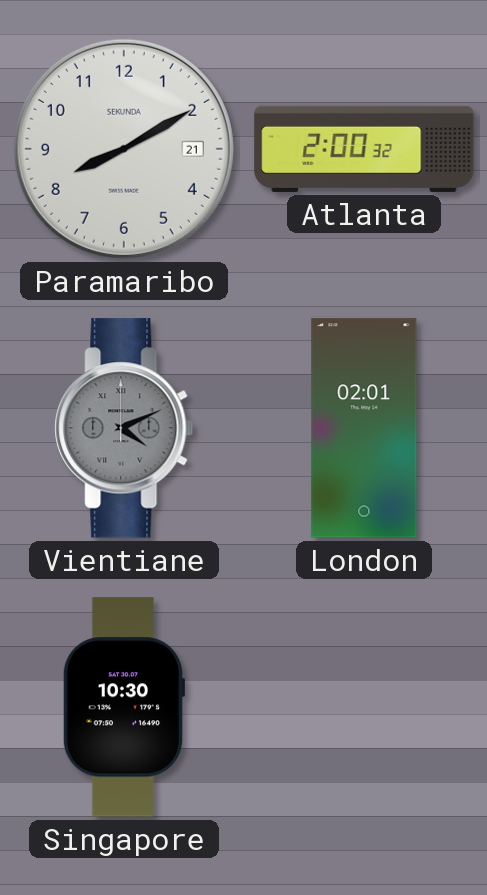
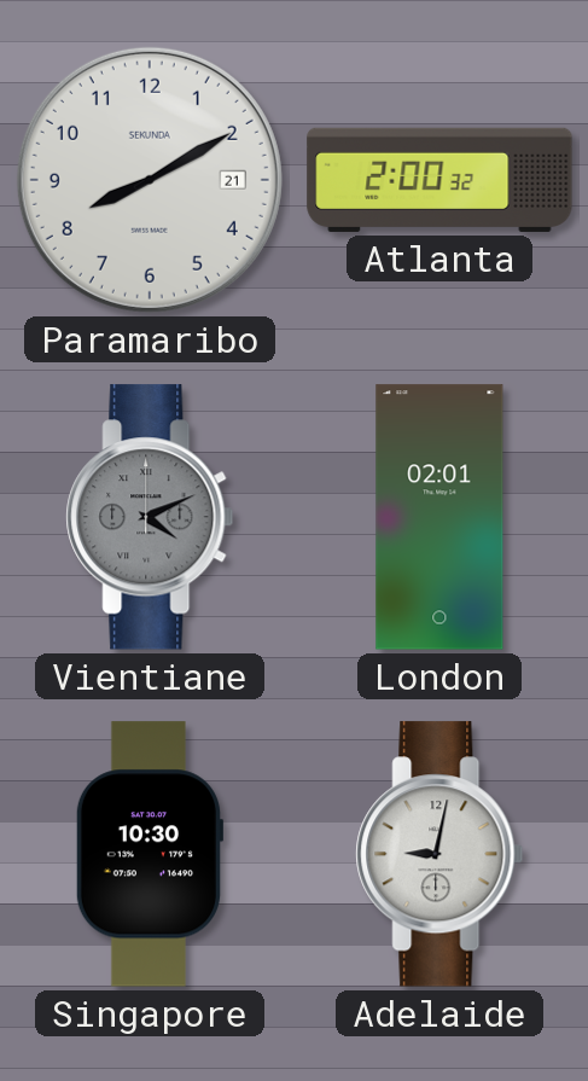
Adelaide: none -> 9:02
